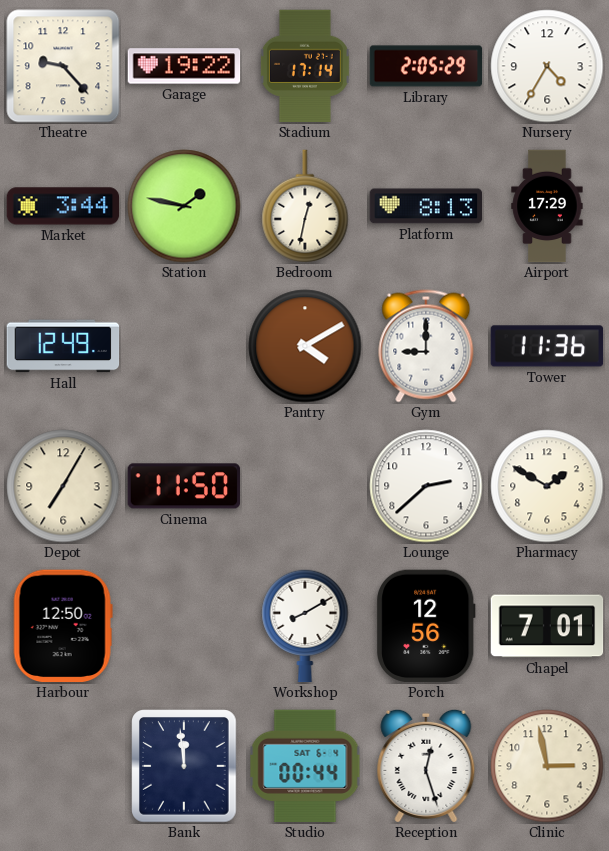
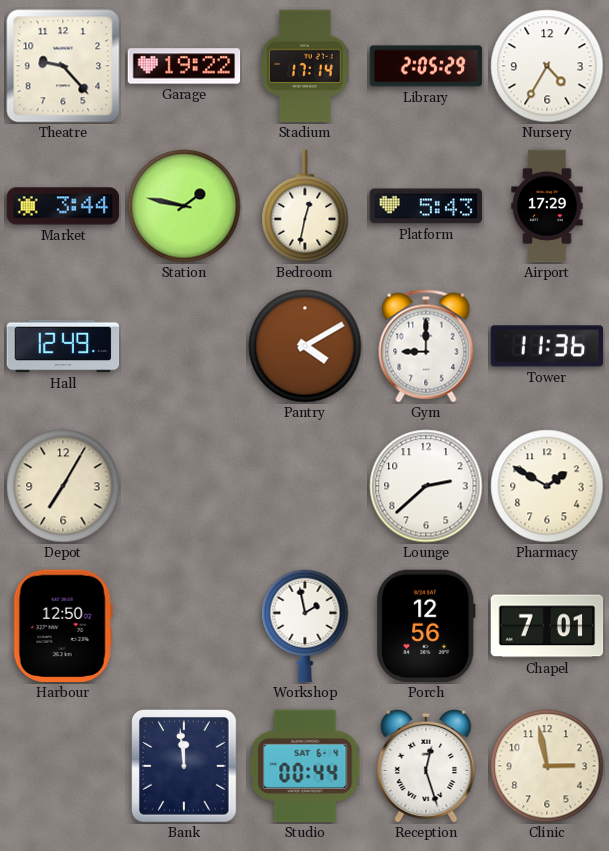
Platform: 8:13 -> 5:43
Cinema: 11:50 -> none
Workshop: 8:10 -> 1:58
